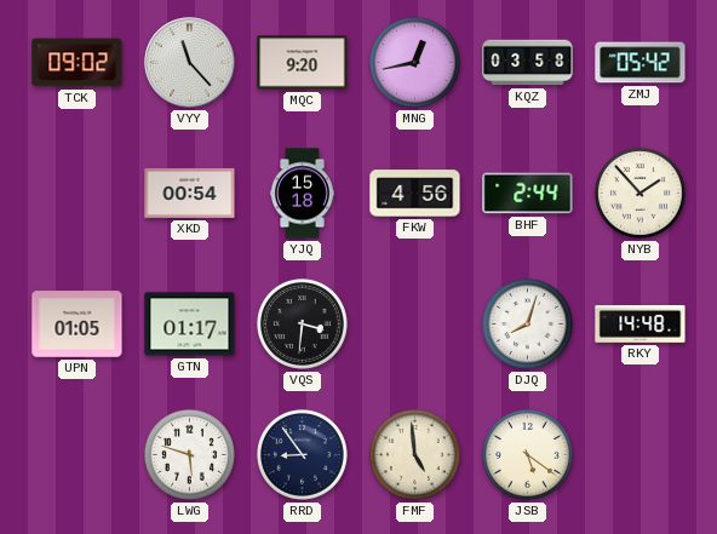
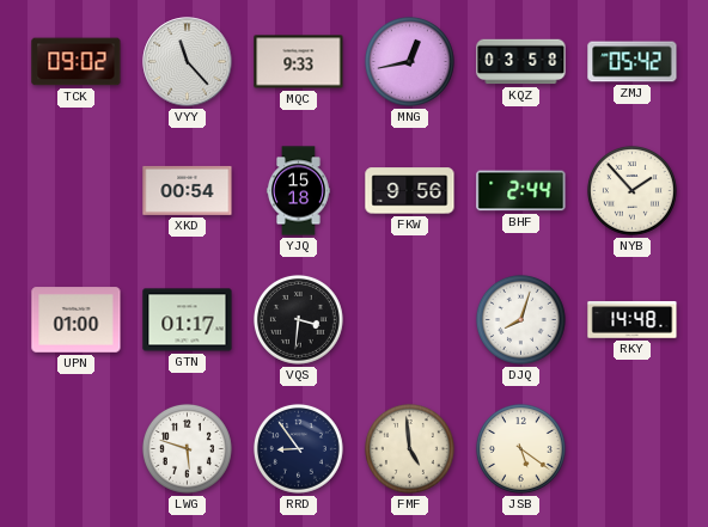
MQC: 9:20 -> 9:33
FKW: 4:56 -> 9:56
UPN: 01:05 -> 01:00
